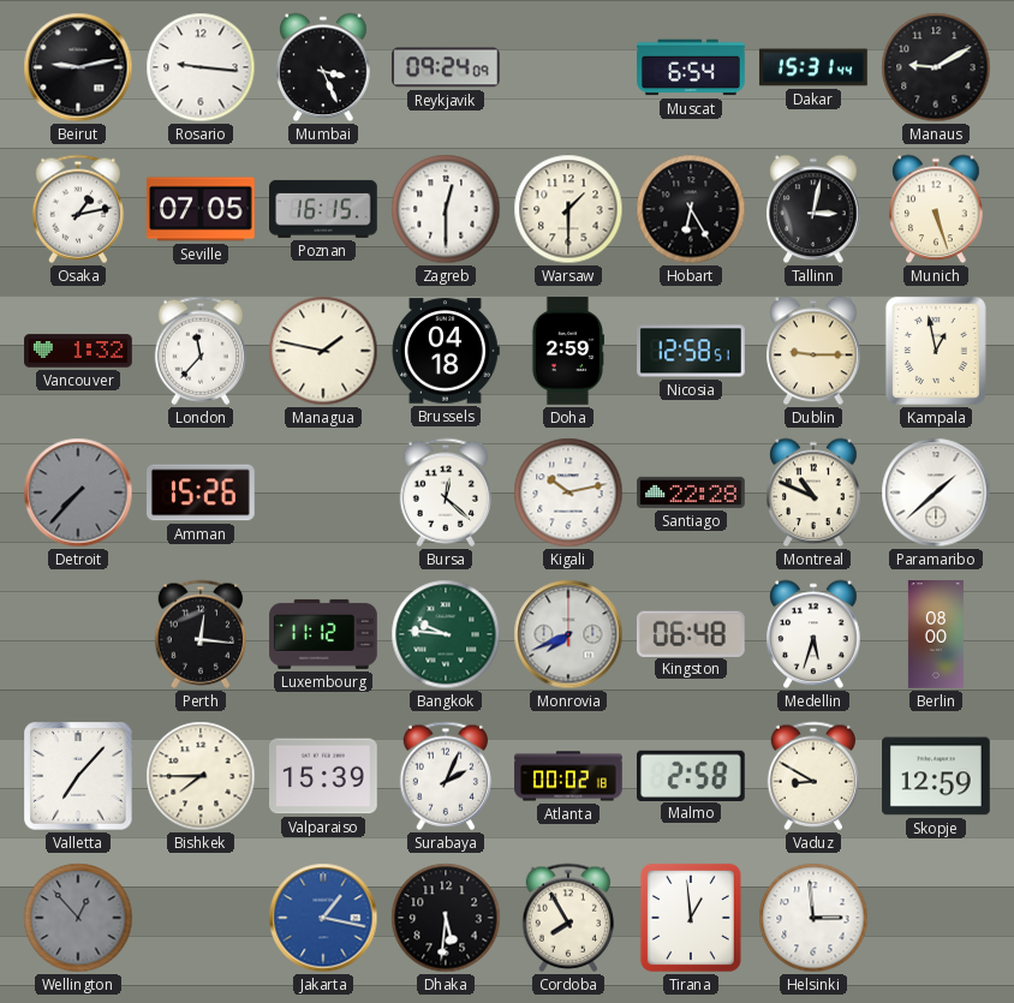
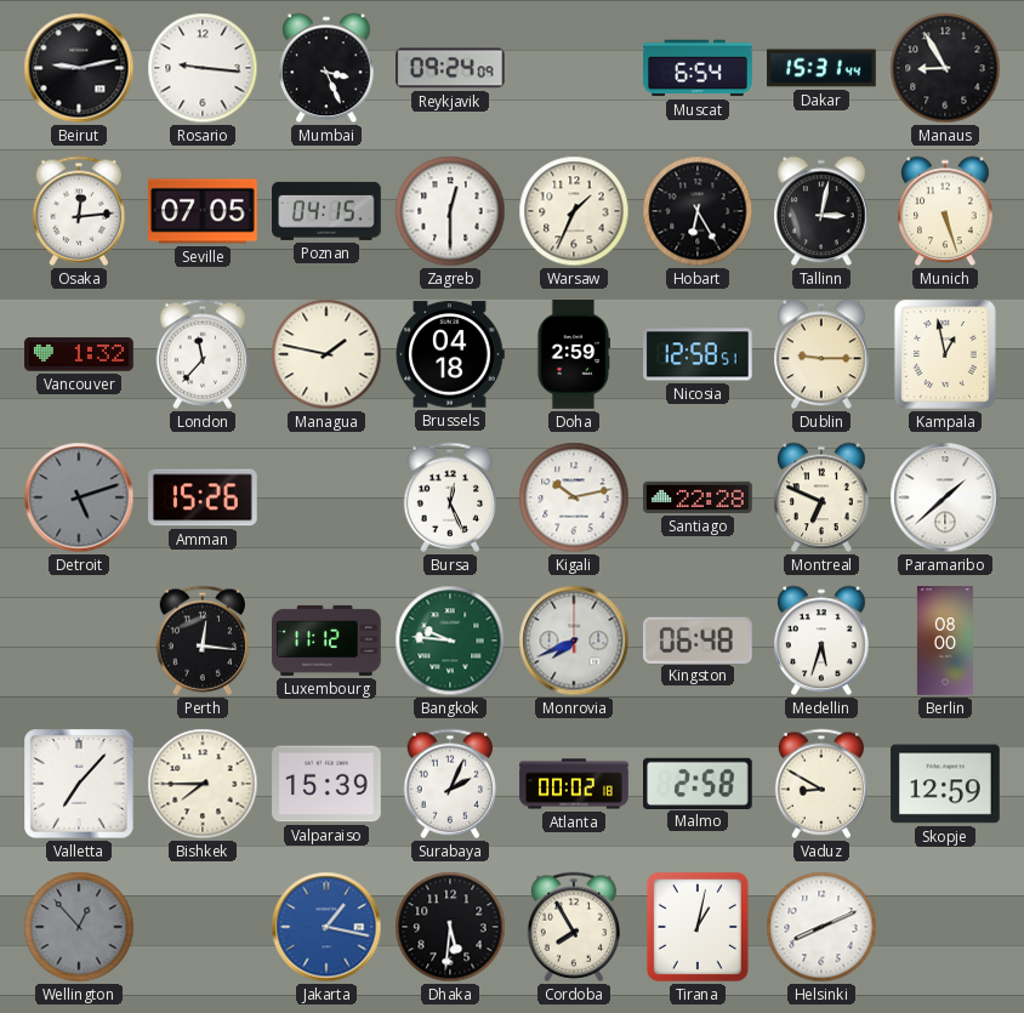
Manaus: 9:10 -> 8:55
Osaka: 1:13 -> 12:14
Poznan: 16:15 -> 04:15
Warsaw: 1:30 -> 1:34
Detroit: 7:37 -> 5:12
Bursa: 12:22 -> 12:26
Montreal: 10:49 -> 6:49
Tirana: 12:59 -> 1:02
Helsinki: 2:59 -> 8:11
